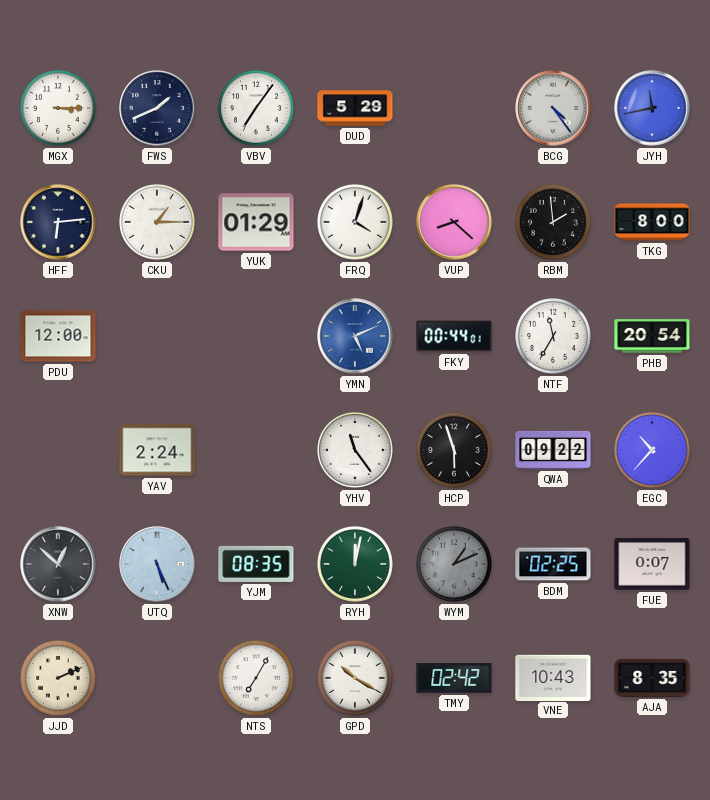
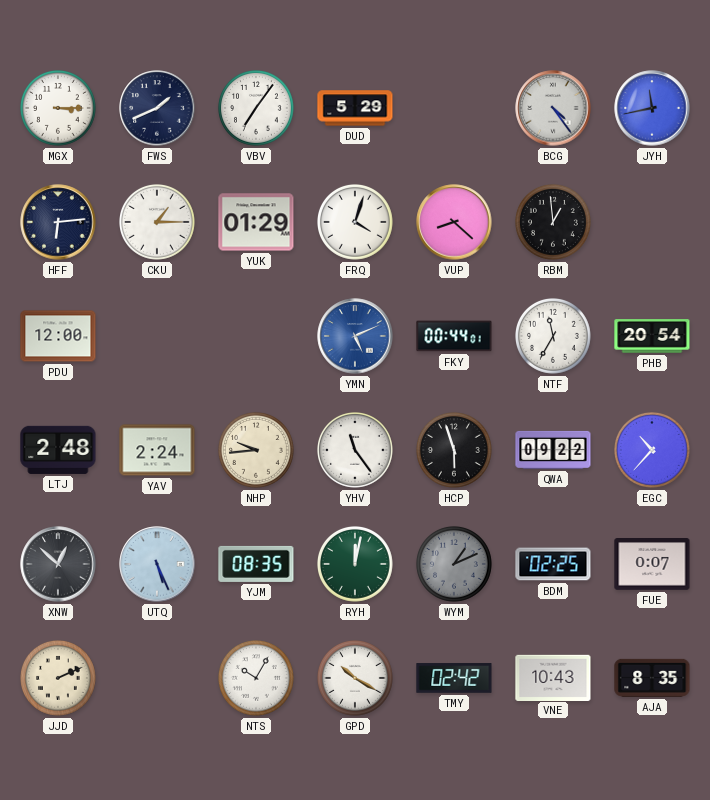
RBM: 1:59 -> 12:59
TKG: 8:00 -> none
LTJ: none -> 2:48
NHP: none -> 9:44
NTS: 7:05 -> 10:05
